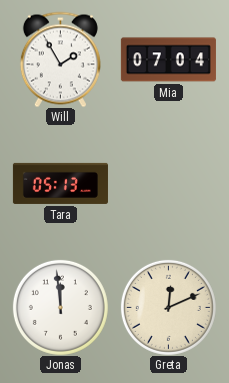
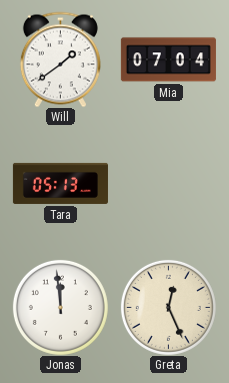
Will: 1:55 -> 1:39
Greta: 12:11 -> 12:26
